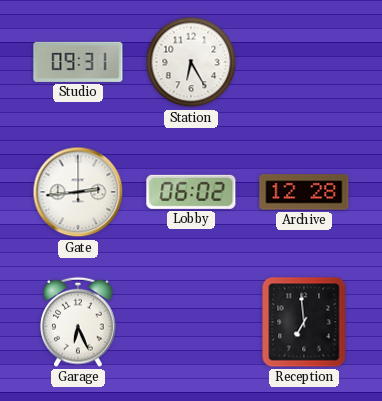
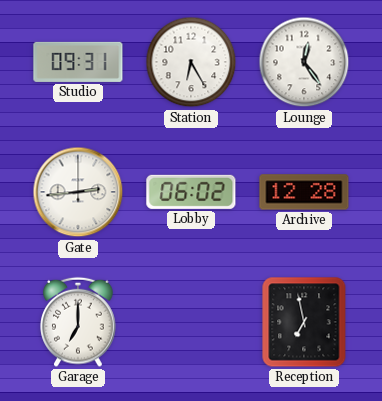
Lounge: none -> 12:24
Garage: 6:26 -> 7:00
Reception: 6:59 -> 6:58
